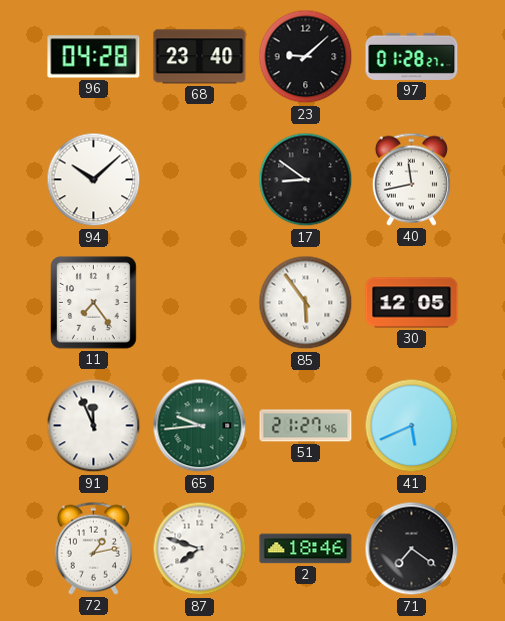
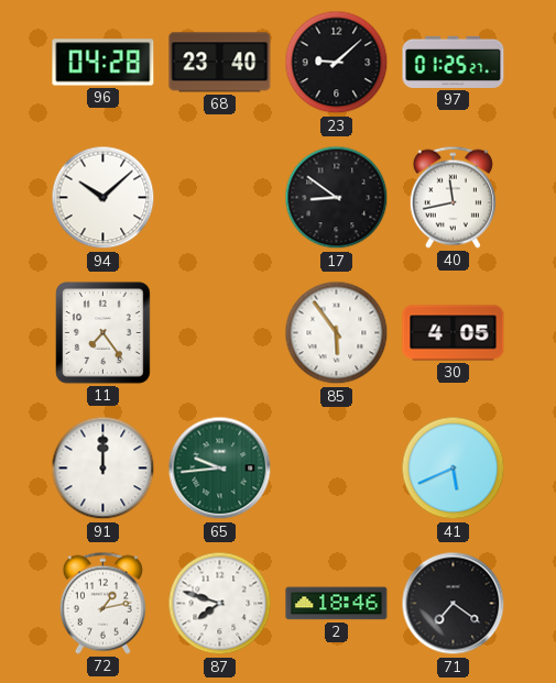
97: 01:28 -> 01:25
30: 12:05 -> 4:05
91: 11:56 -> 12:00
51: 21:27 -> none
